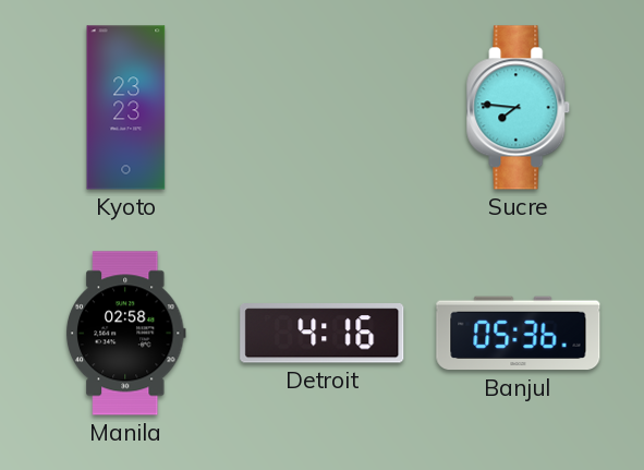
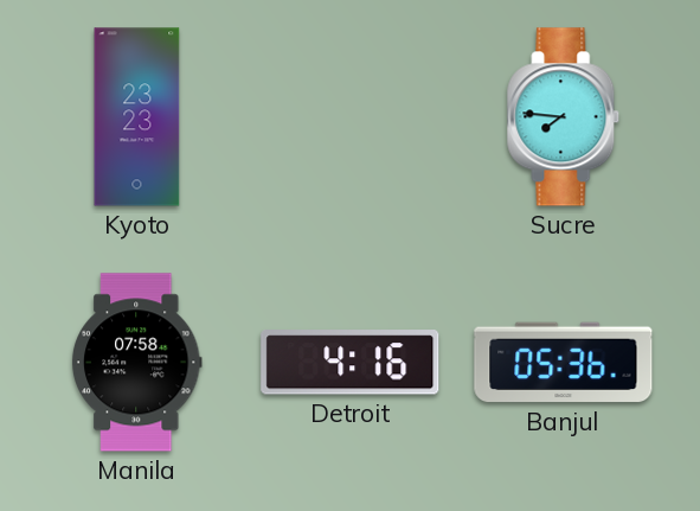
Manila: 02:58 -> 07:58
